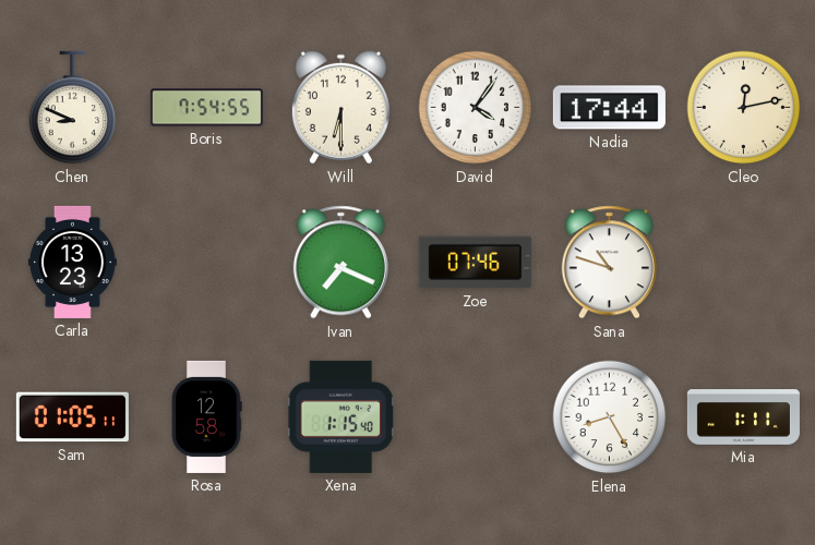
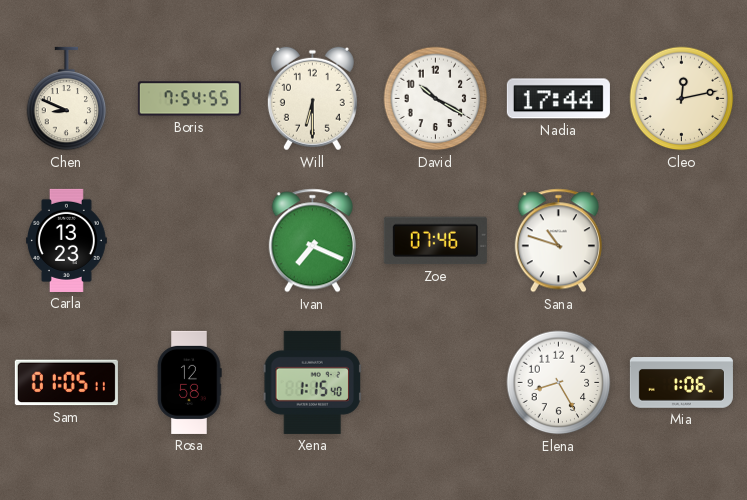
David: 4:06 -> 10:20
Mia: 1:11 -> 1:06
